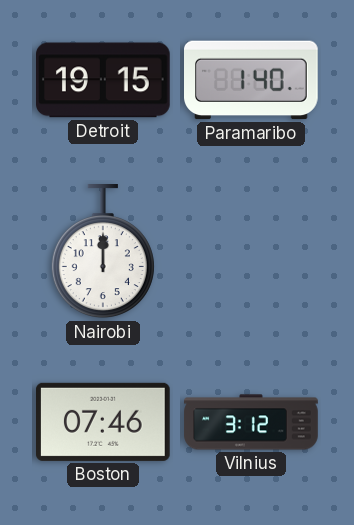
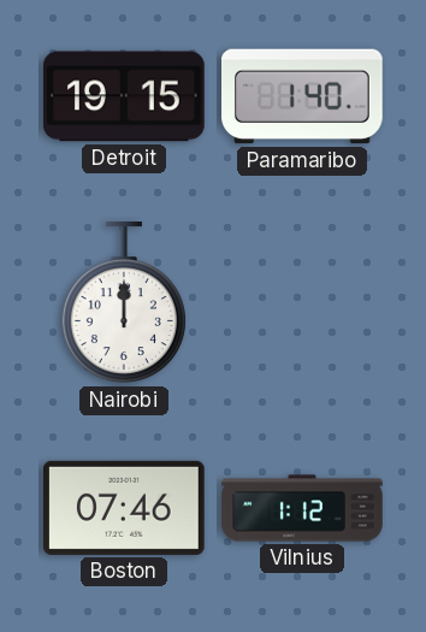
Vilnius: 3:12 -> 1:12
